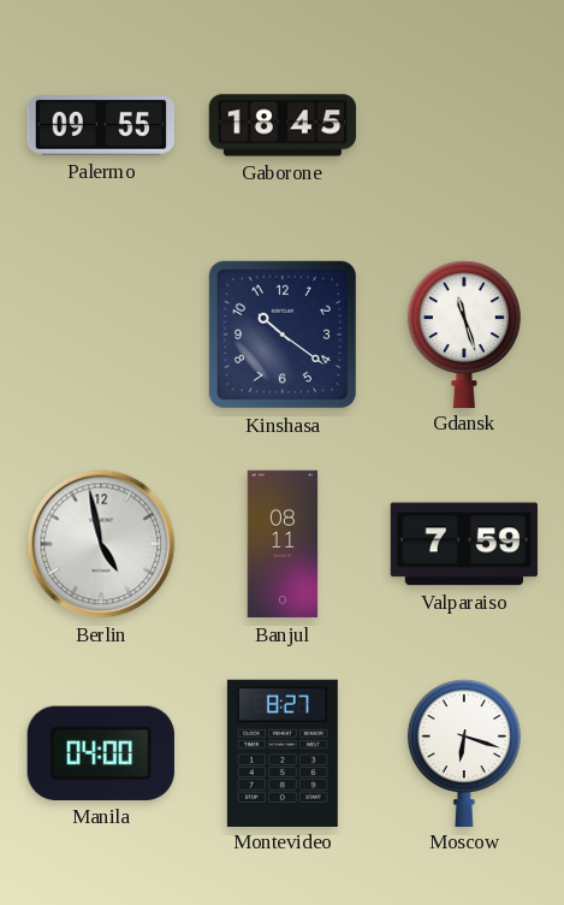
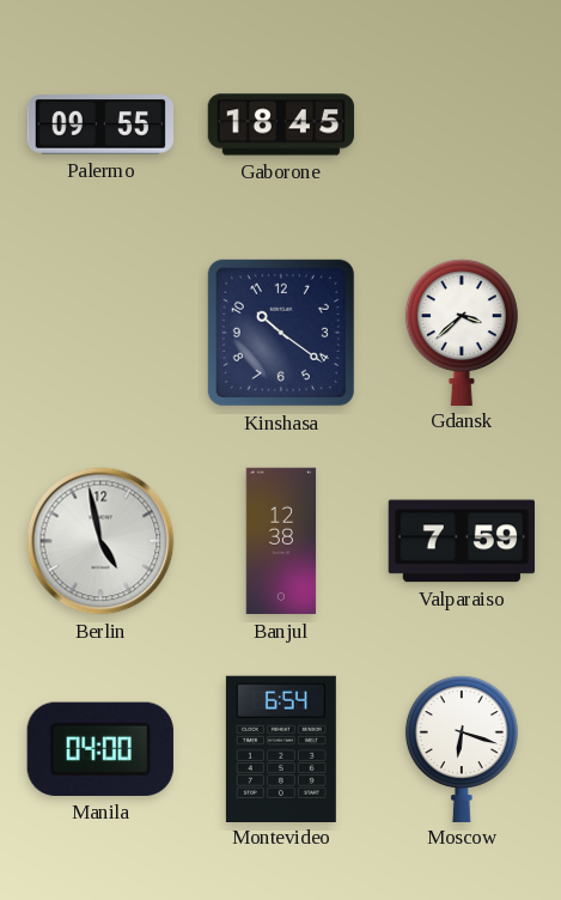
Gdansk: 11:27 -> 3:38
Banjul: 08:11 -> 12:38
Montevideo: 8:27 -> 6:54
